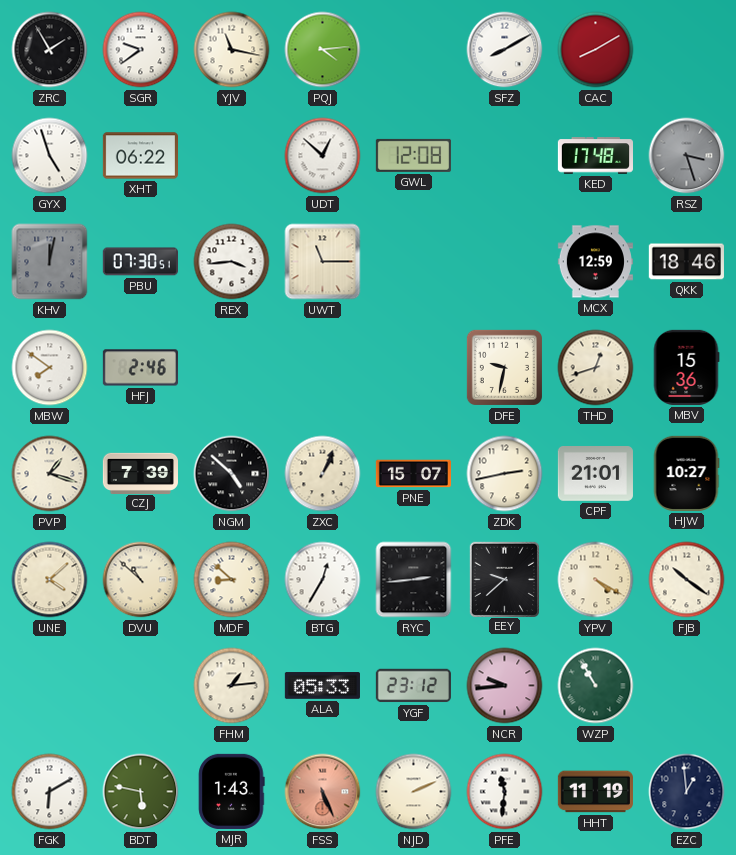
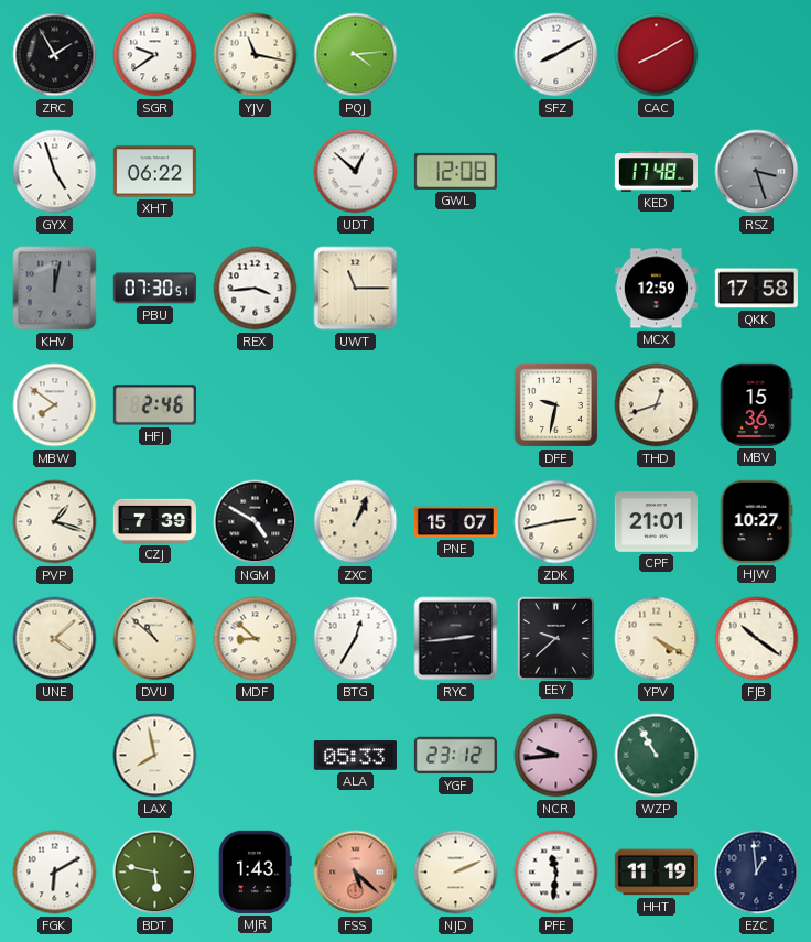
QKK: 18:46 -> 17:58
NGM: 4:52 -> 4:50
LAX: none -> 7:58
FHM: 1:14 -> none
FSS: 5:26 -> 5:22
